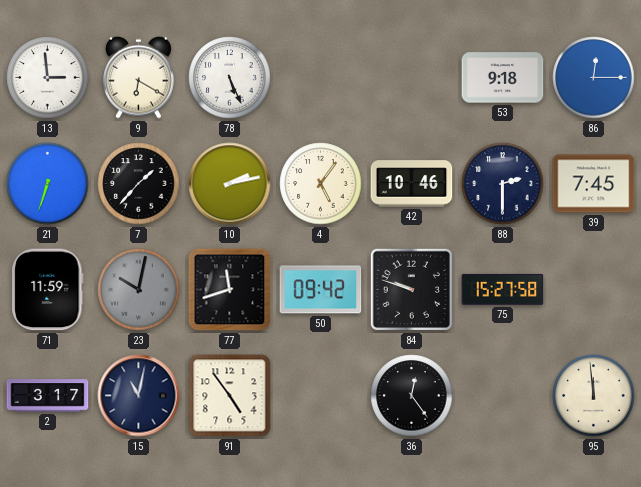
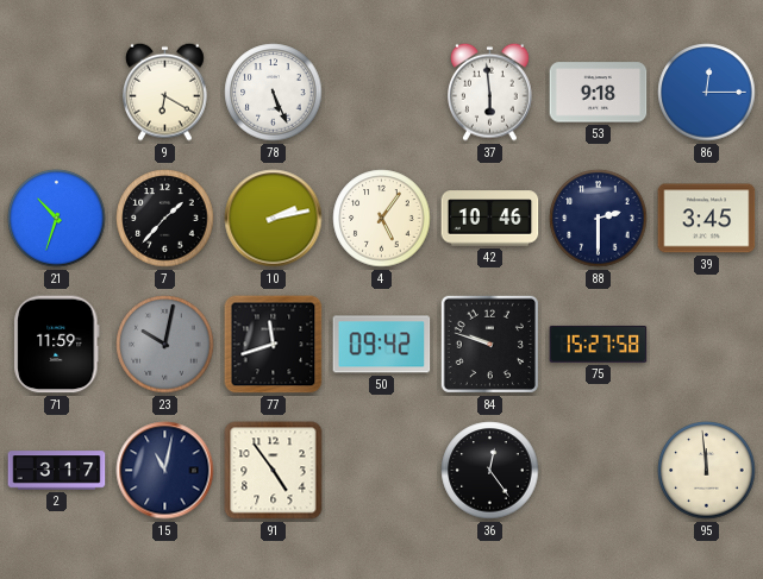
13: 2:59 -> none
37: none -> 5:59
21: 6:33 -> 10:33
39: 7:45 -> 3:45
